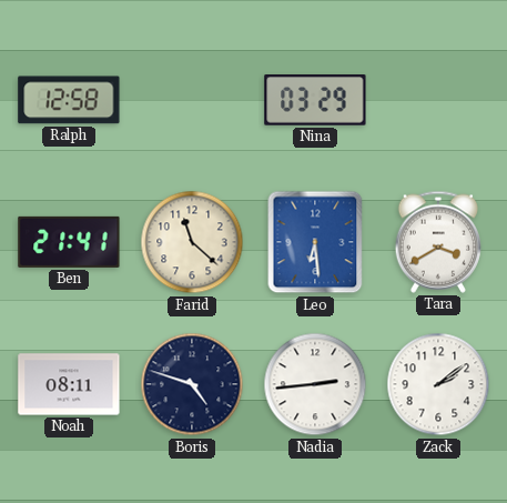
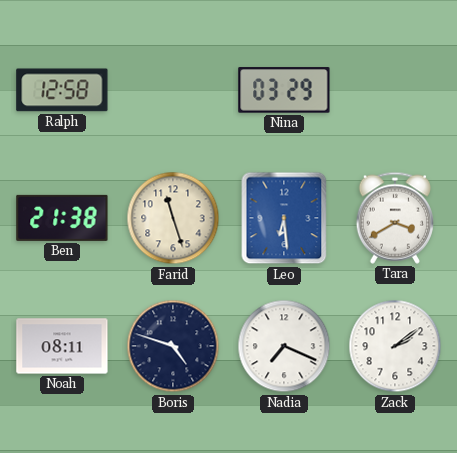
Ben: 21:41 -> 21:38
Farid: 11:22 -> 11:27
Nadia: 2:44 -> 7:19
